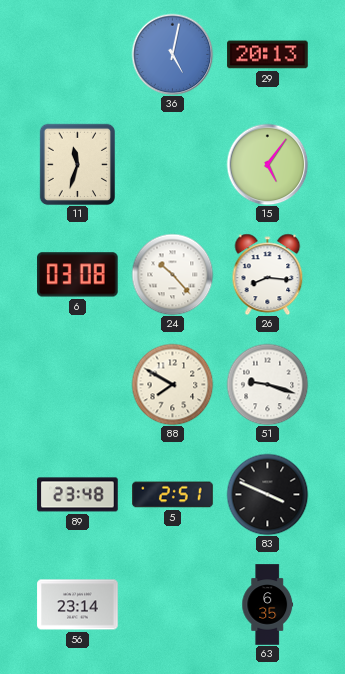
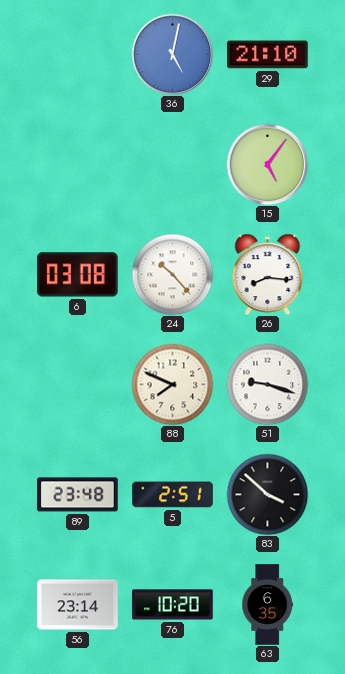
29: 20:13 -> 21:10
11: 11:33 -> none
88: 7:50 -> 7:49
83: 3:49 -> 3:52
76: none -> 10:20
